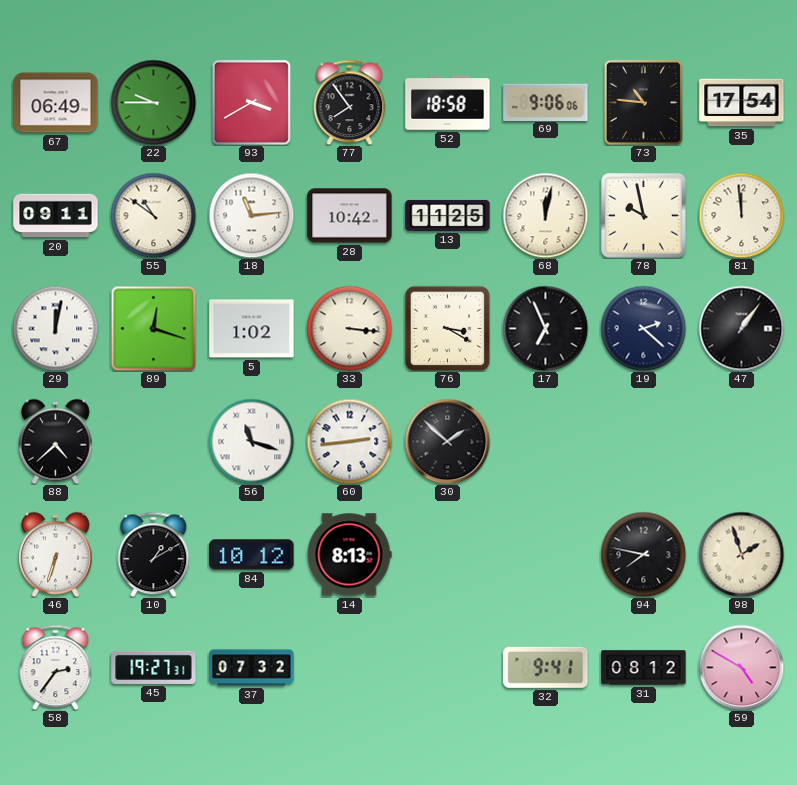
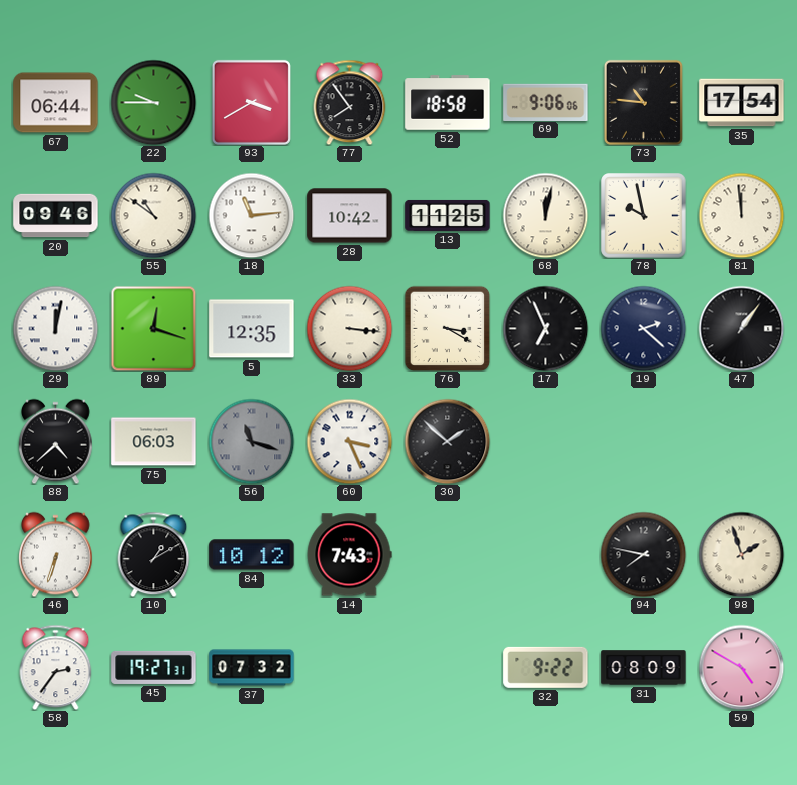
67: 06:49 -> 06:44
20: 09:11 -> 09:46
5: 1:02 -> 12:35
75: none -> 06:03
56 dial: white -> grey
60: 2:44 -> 3:26
14: 8:13 -> 7:43
32: 9:41 -> 9:22
31: 08:12 -> 08:09
